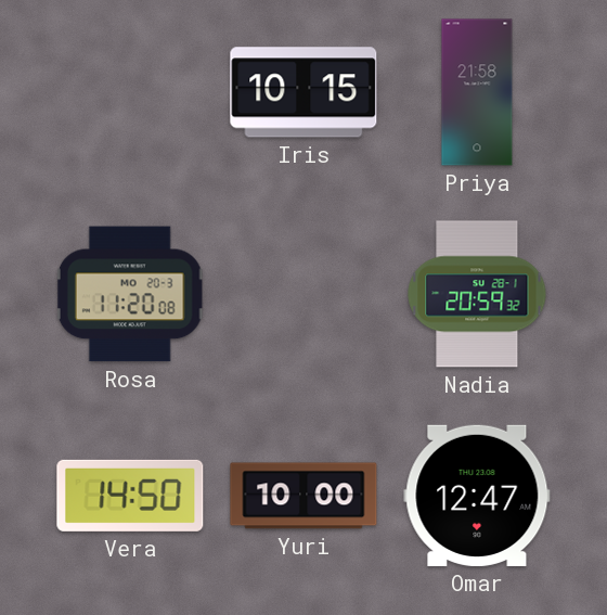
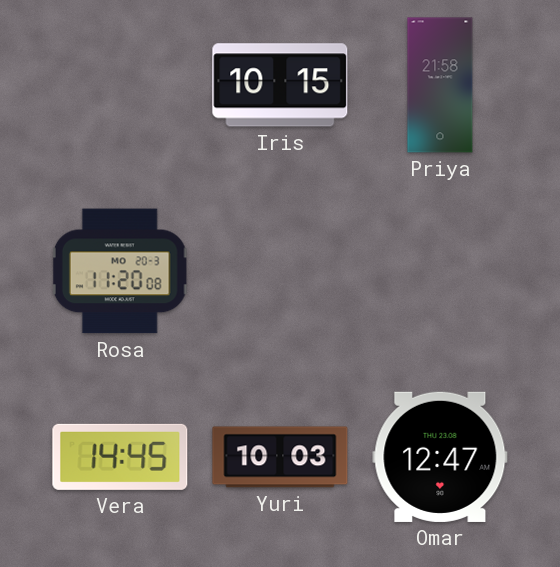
Nadia: 20:59 -> none
Vera: 14:50 -> 14:45
Yuri: 10:00 -> 10:03
